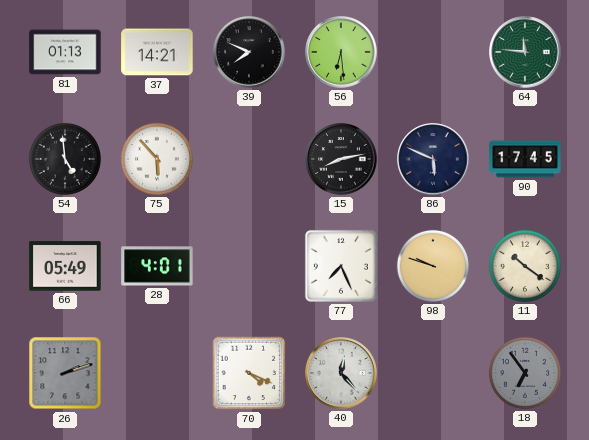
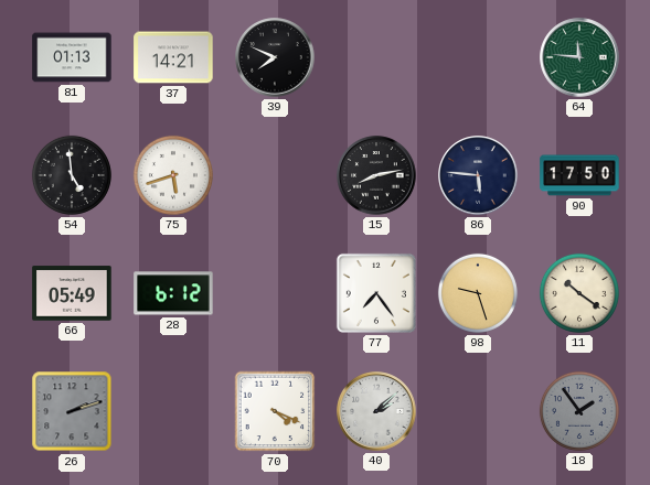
56: 6:29 -> none
75: 5:53 -> 5:42
86: 5:49 -> 5:46
90: 17:45 -> 17:50
28: 4:01 -> 6:12
77: 7:26 -> 7:24
98: 9:48 -> 9:27
40: 12:23 -> 2:08
18: 6:54 -> 1:54
